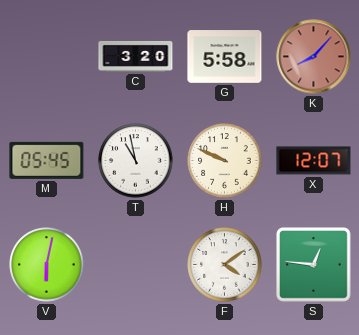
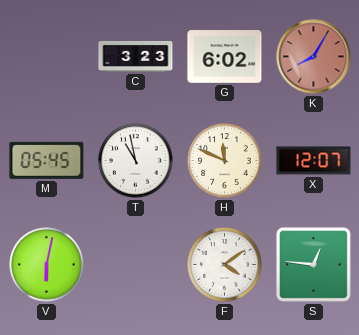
C: 3:20 -> 3:23
G: 5:58 -> 6:02
K: 8:07 -> 8:05
H: 9:49 -> 11:49
